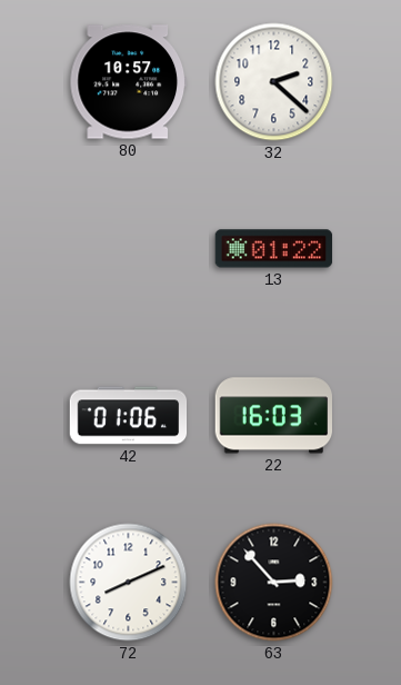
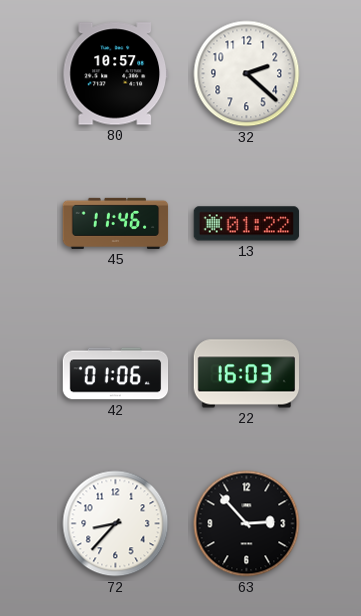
45: none -> 11:46
72: 8:11 -> 8:37
